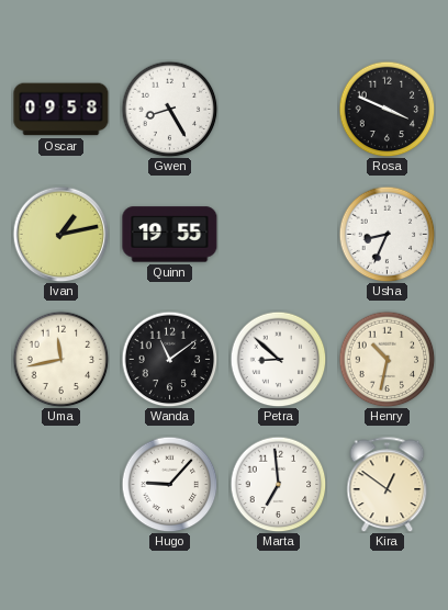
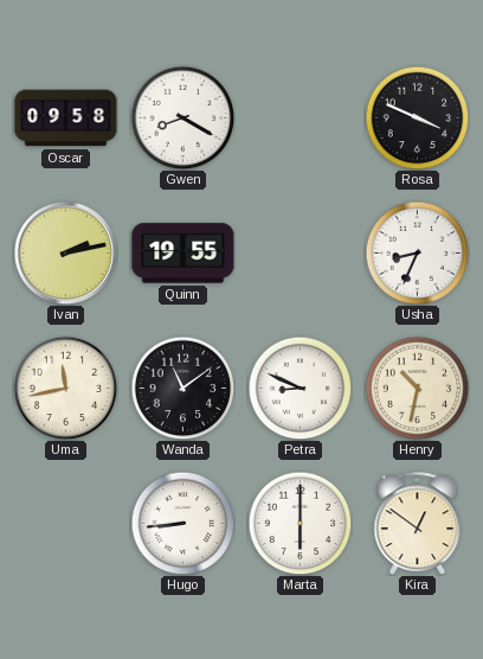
Gwen: 8:25 -> 8:20
Ivan: 1:13 -> 2:13
Petra: 8:52 -> 8:49
Hugo: 9:07 -> 8:44
Marta: 6:59 -> 6:00
